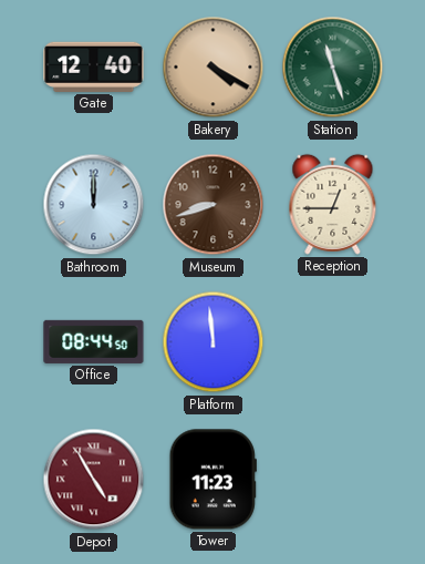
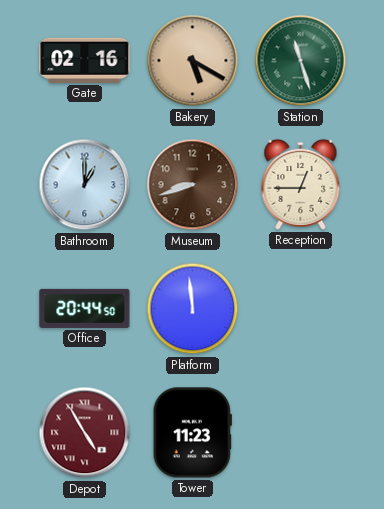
Gate: 12:40 -> 02:16
Bakery: 4:20 -> 5:20
Bathroom: 12:00 -> 1:00
Office: 08:44 -> 20:44
